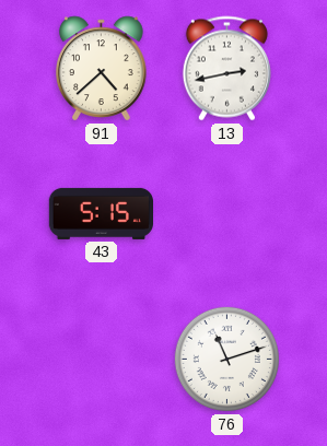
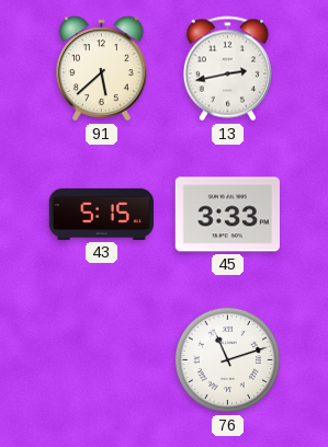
91: 4:38 -> 5:38
45: none -> 3:33
